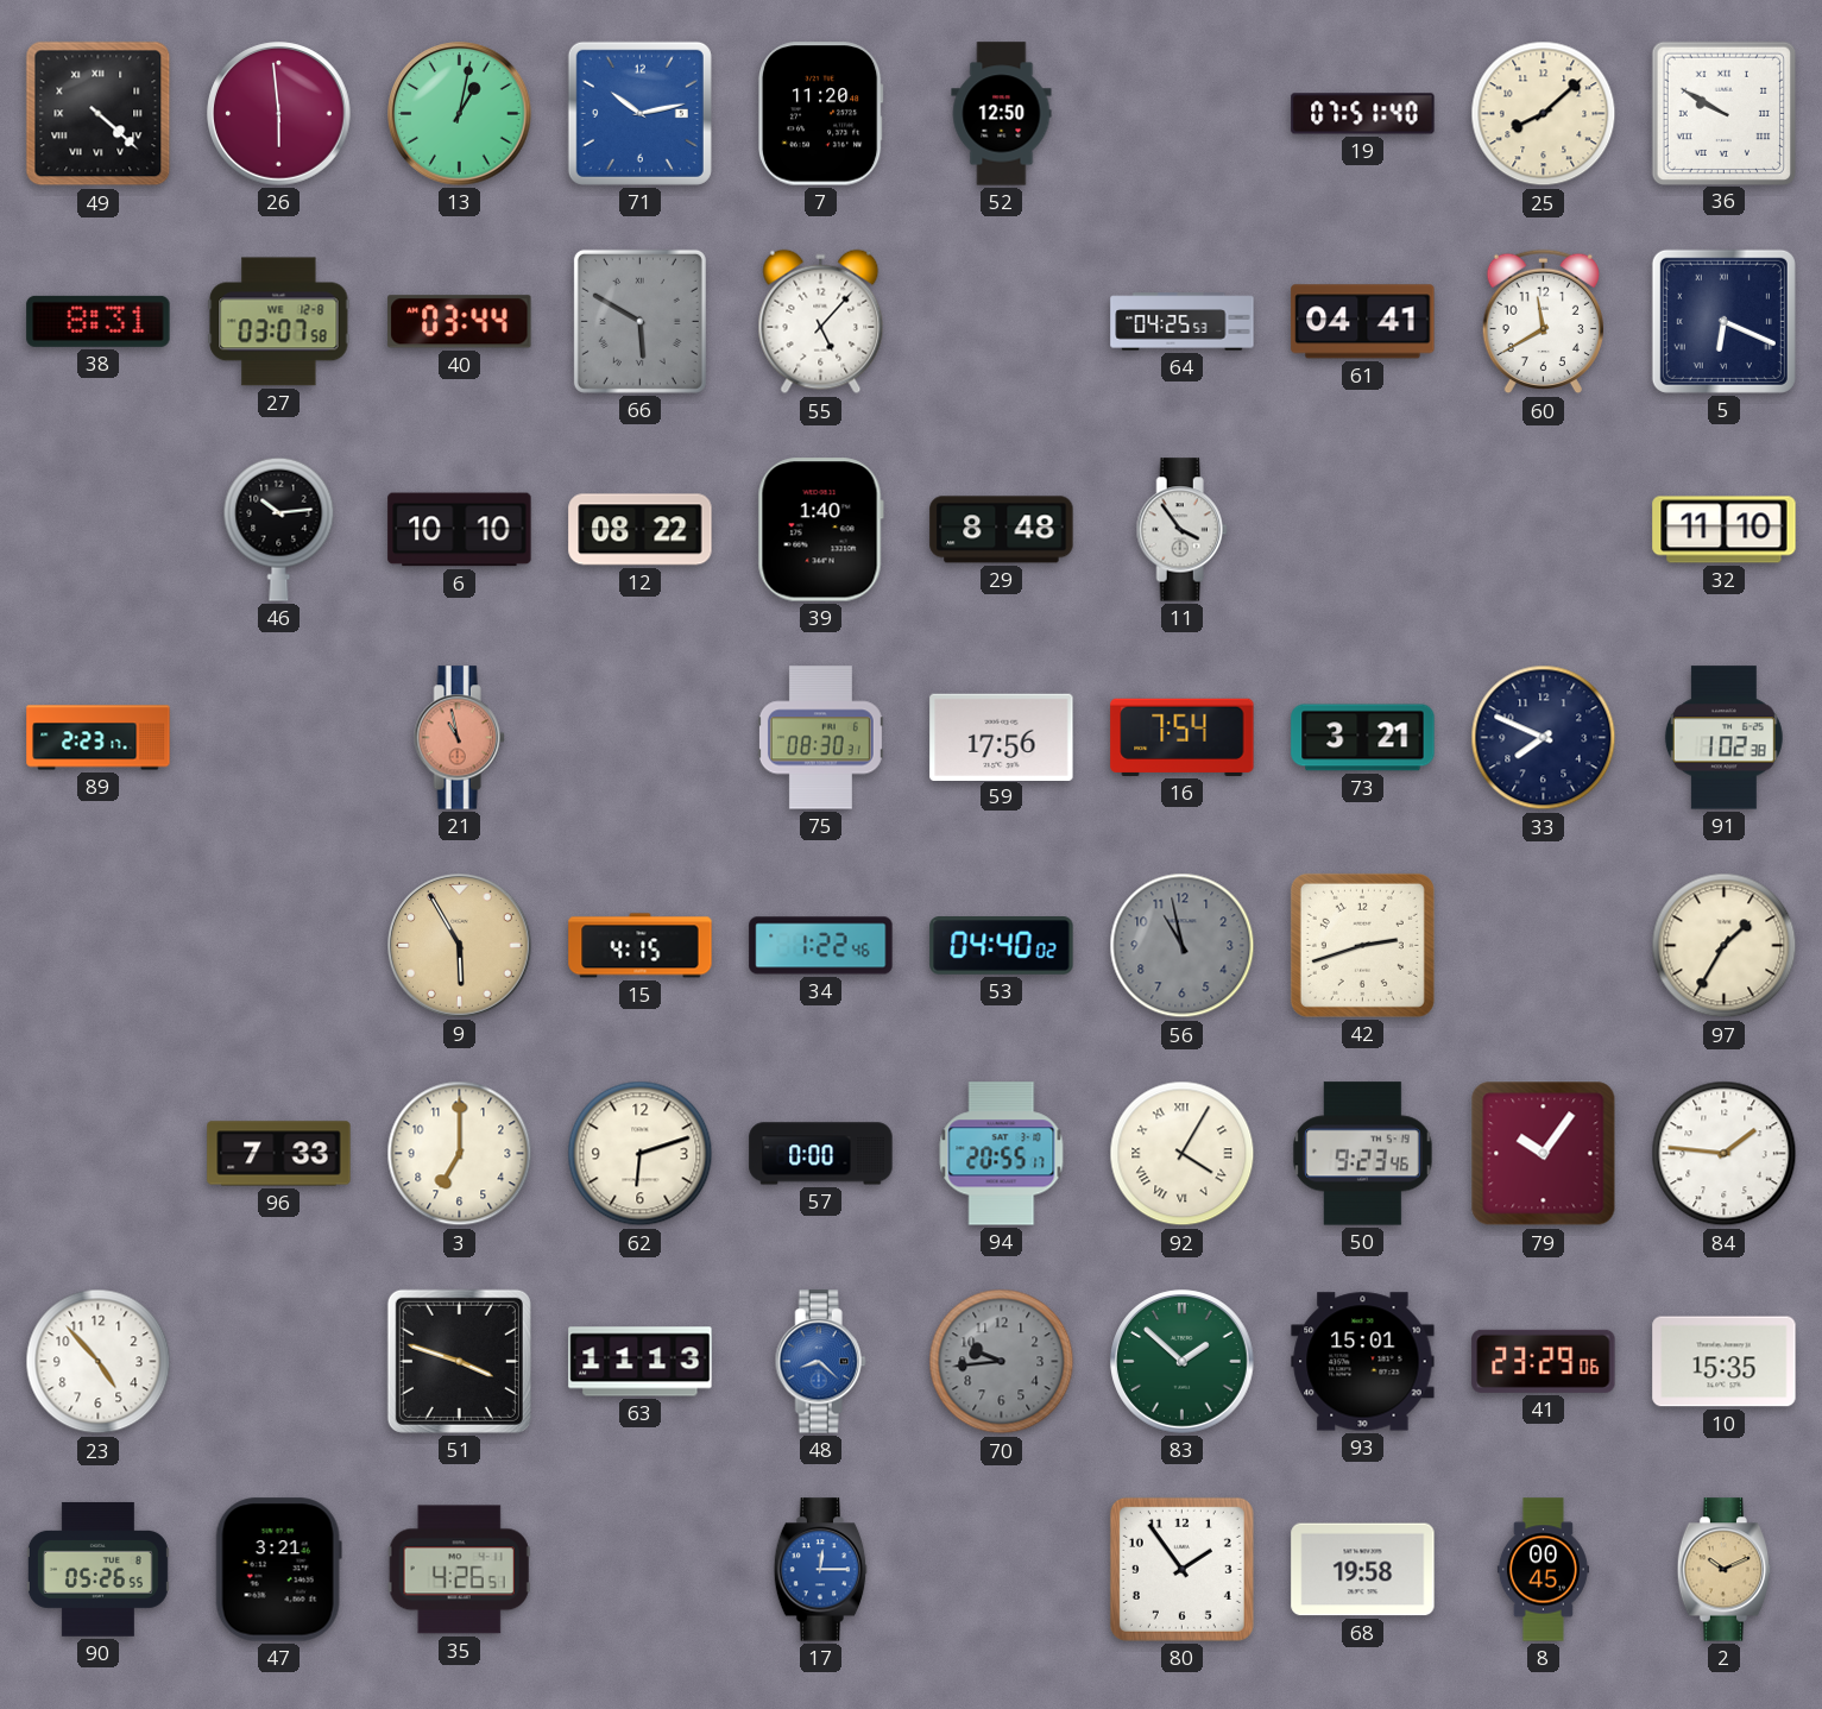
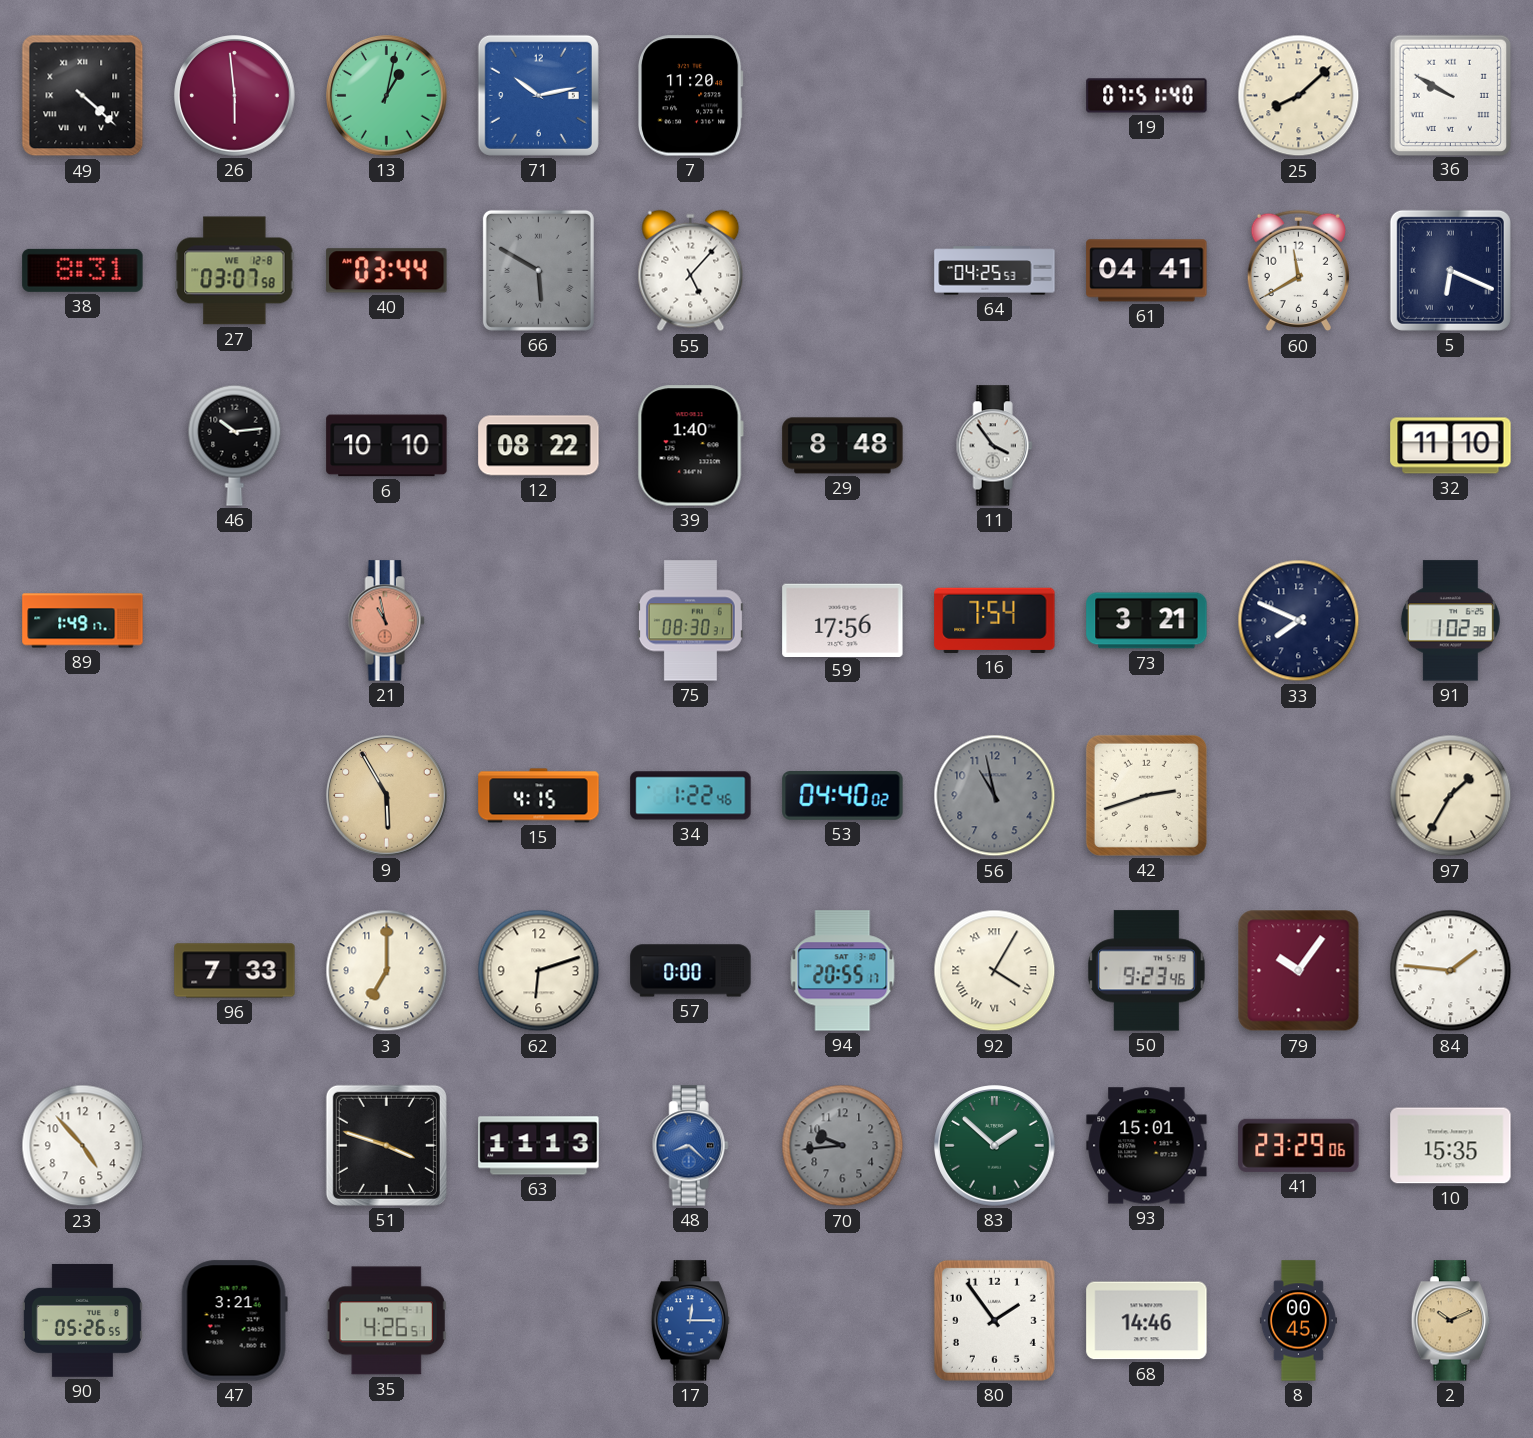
52: 12:50 -> none
89: 2:23 -> 1:49
68: 19:58 -> 14:46
